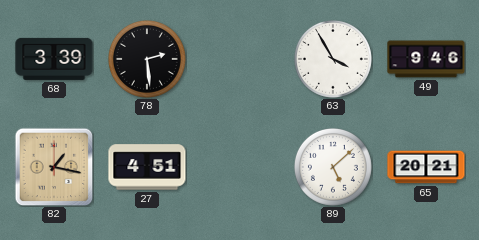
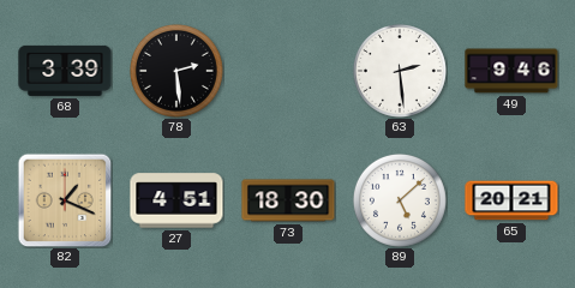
63: 3:55 -> 2:29
82: 1:17 -> 1:19
73: none -> 18:30
